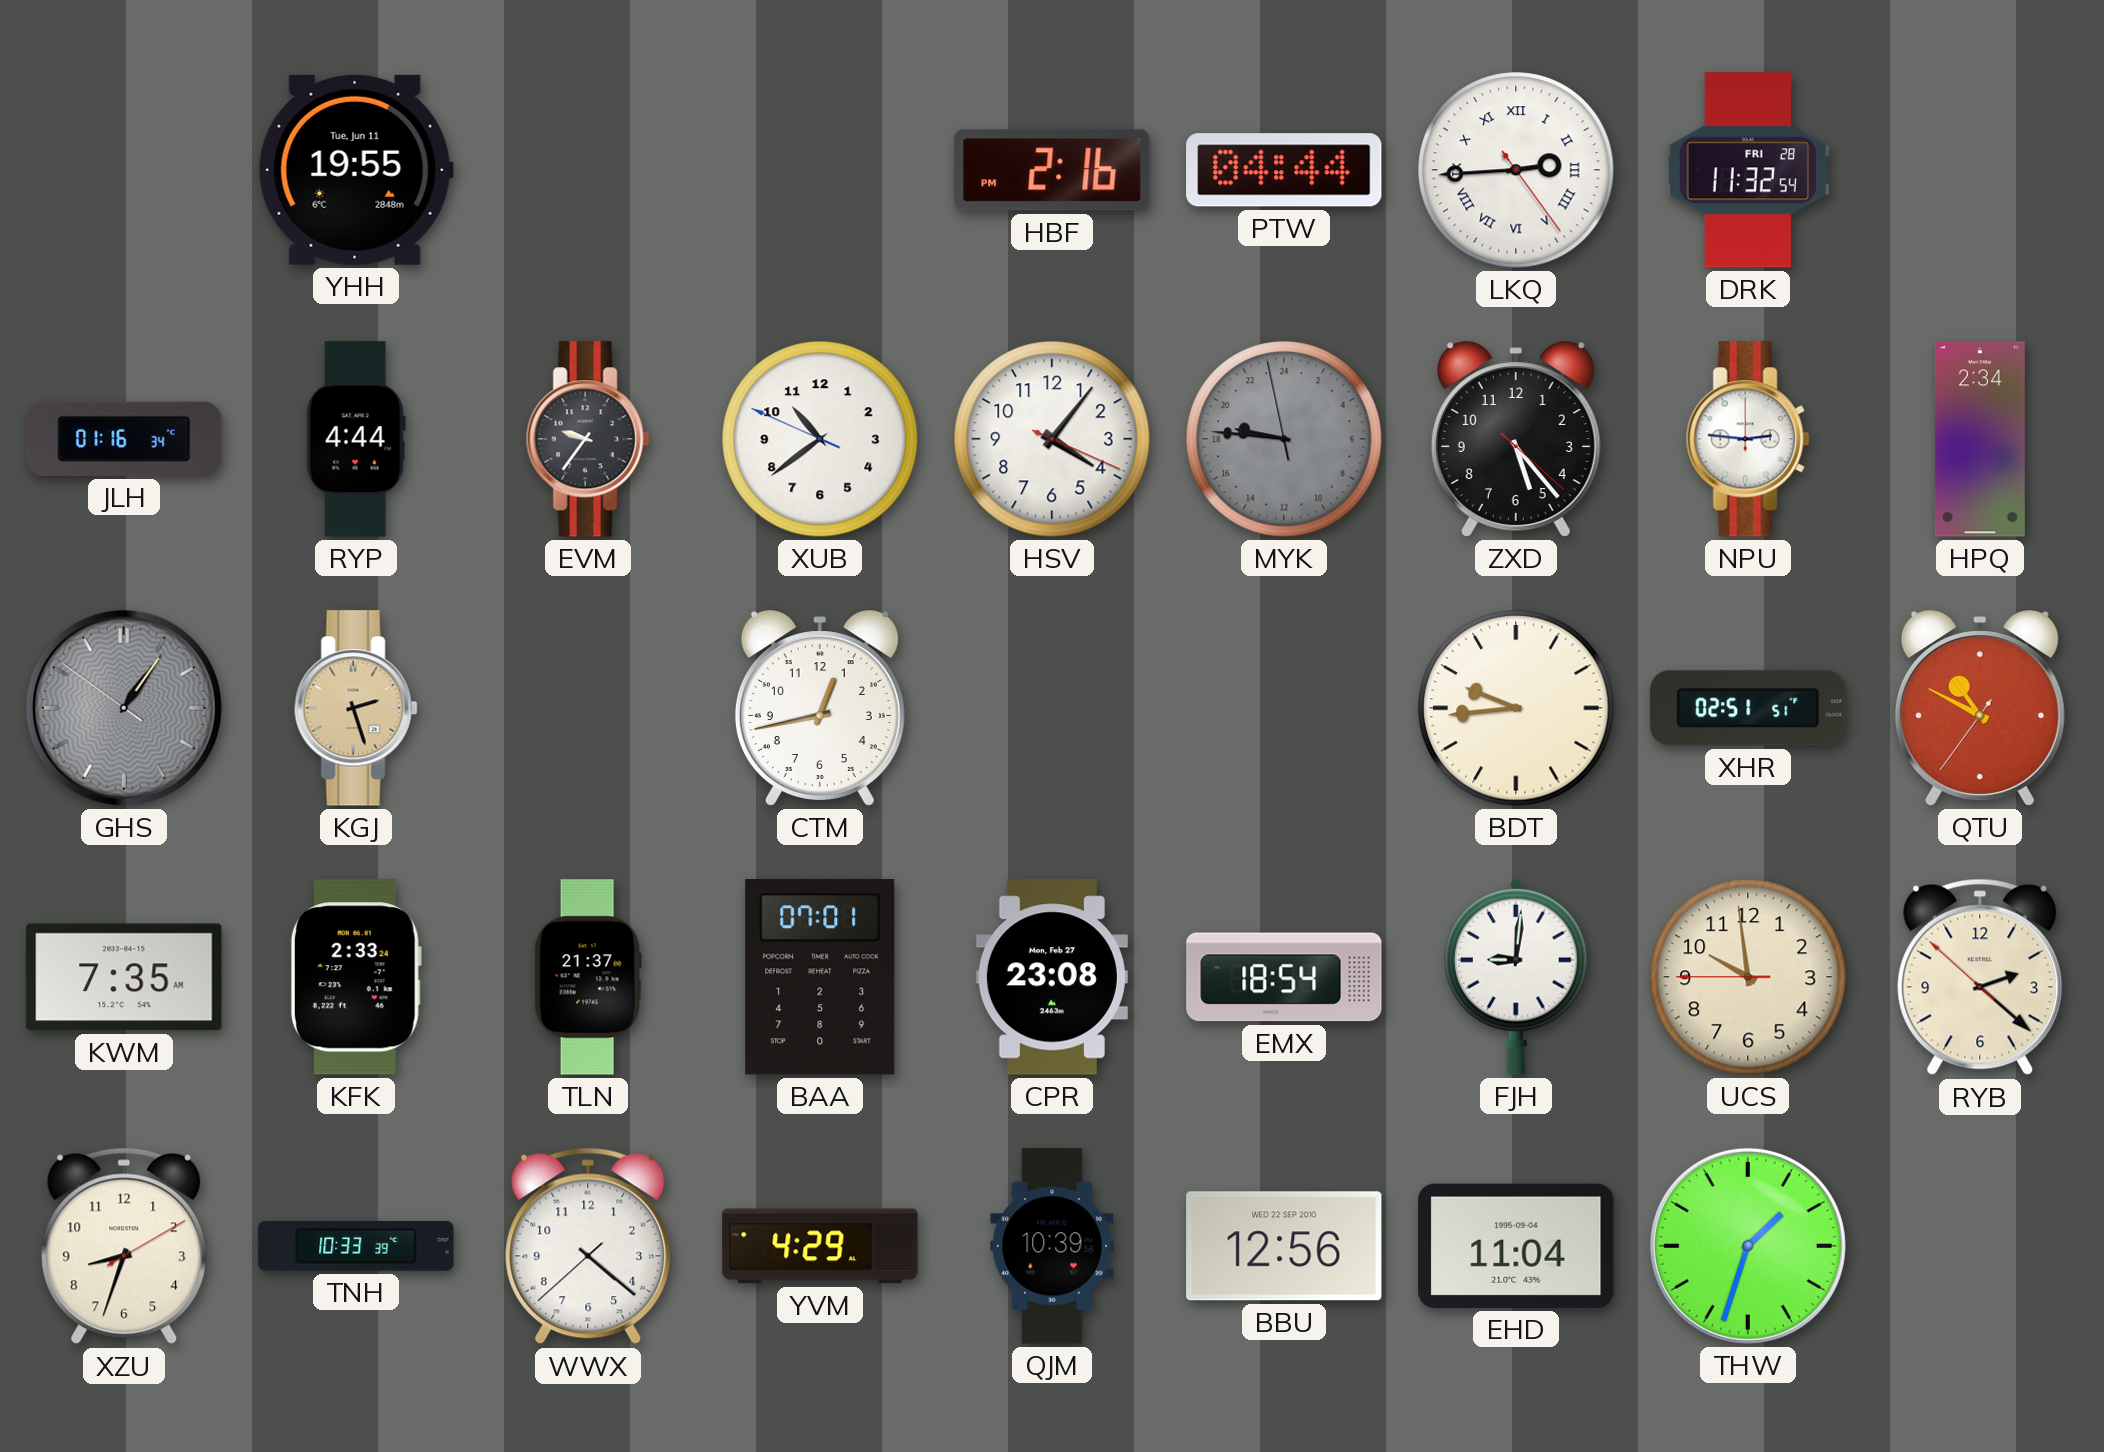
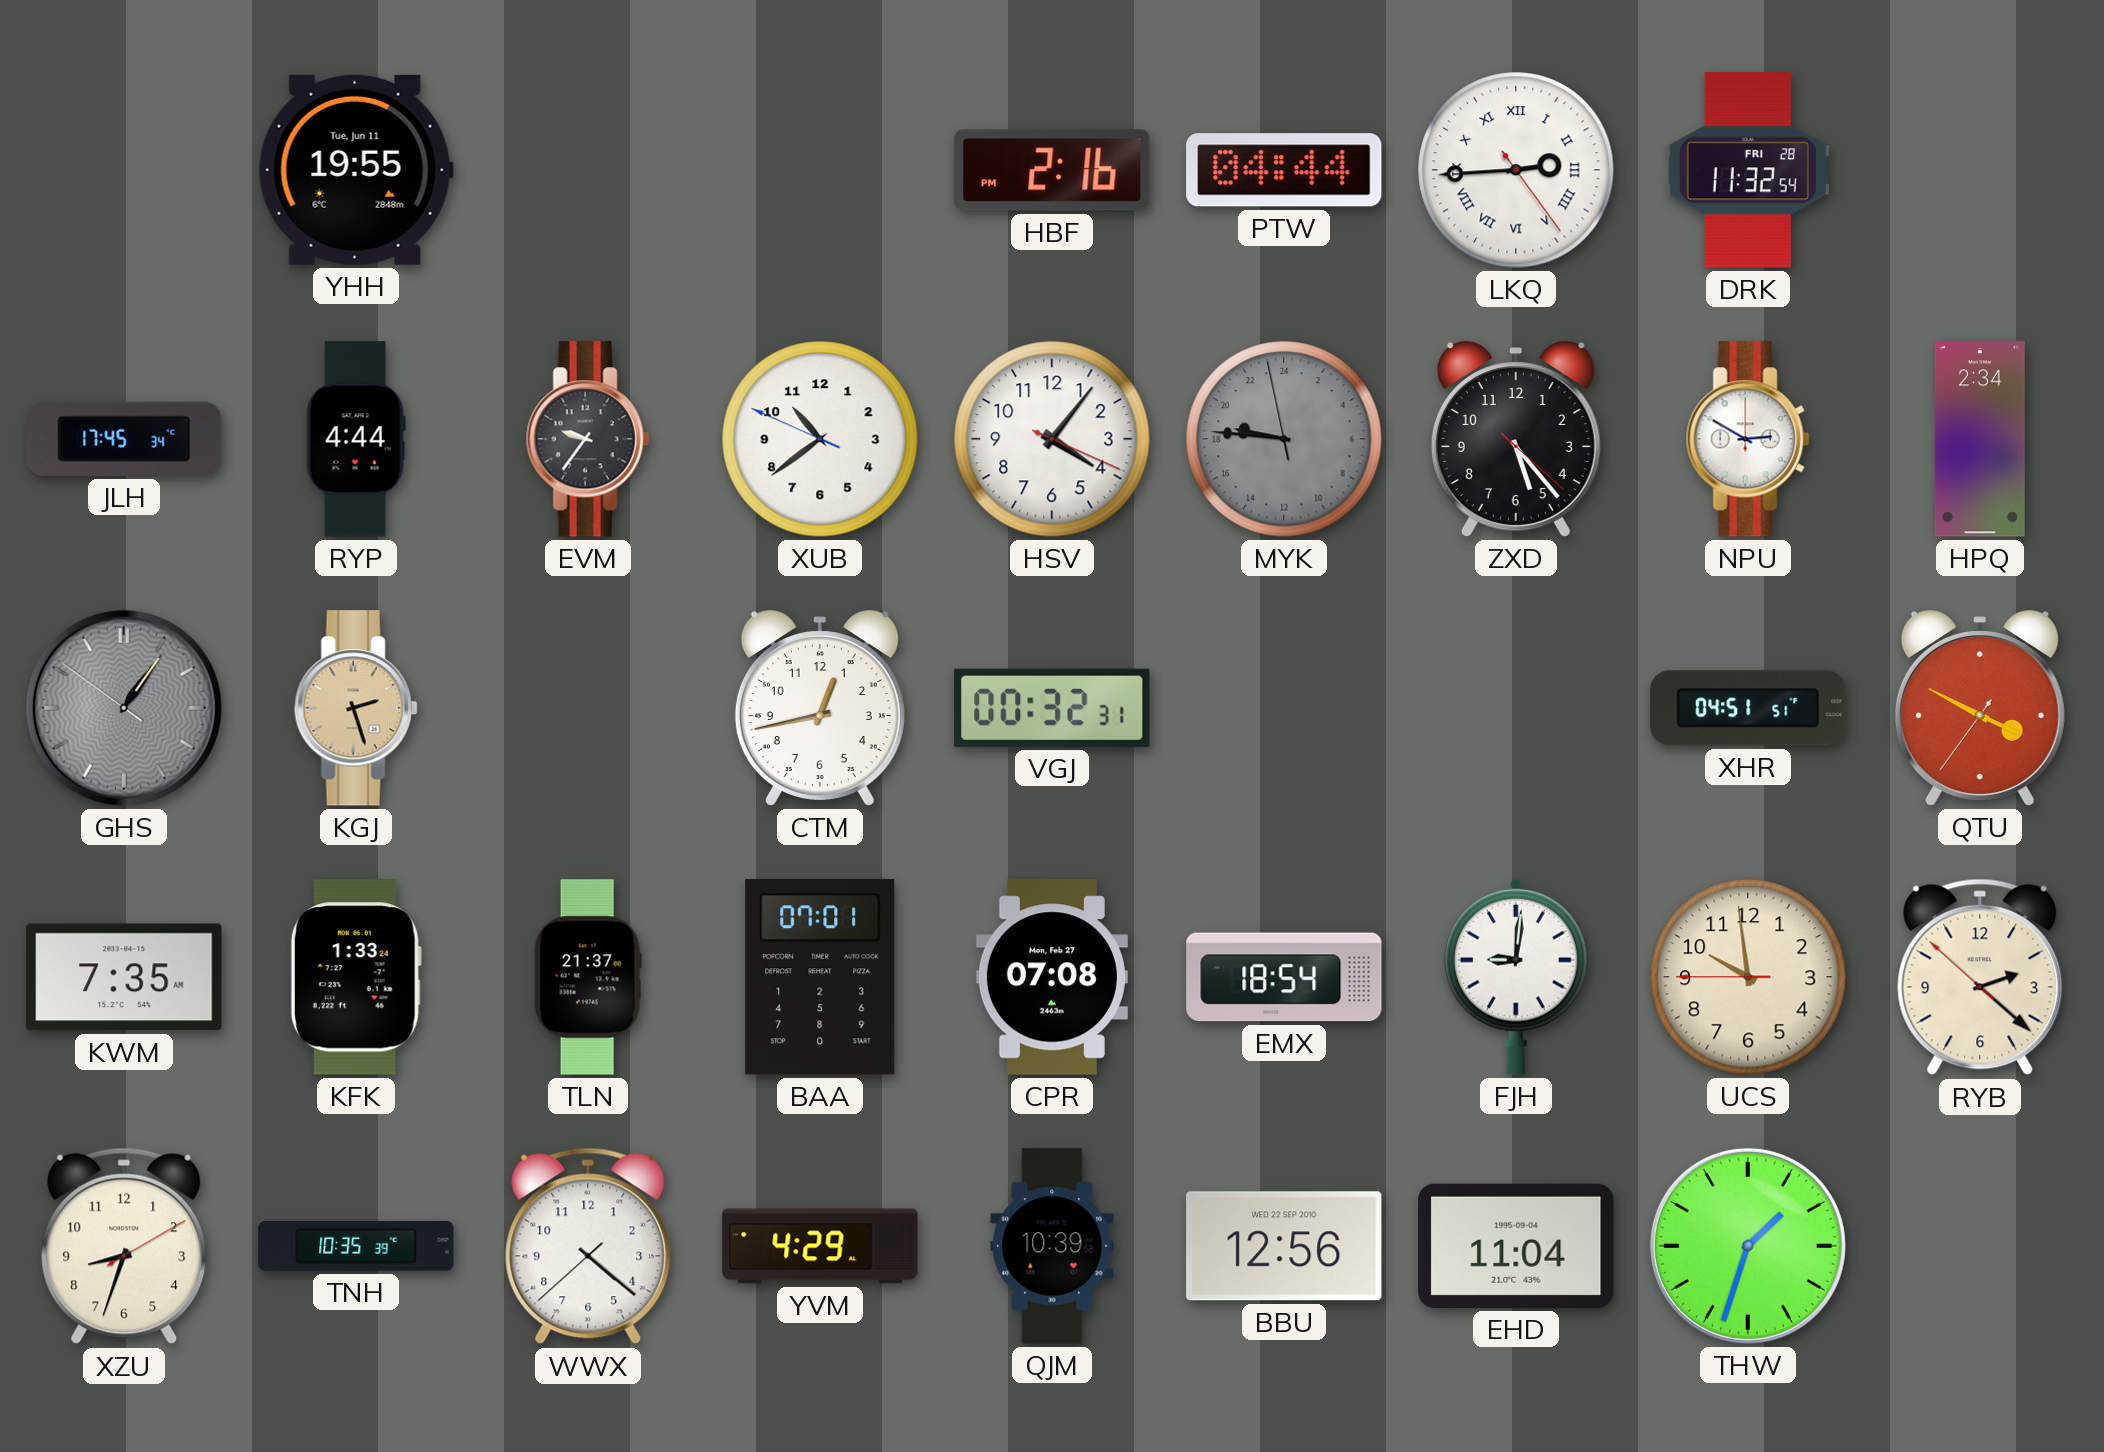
JLH: 01:16 -> 17:45
NPU: 2:46 -> 2:50
VGJ: none -> 00:32
BDT: 9:44 -> none
XHR: 02:51 -> 04:51
QTU: 10:49 -> 3:49
KFK: 2:33 -> 1:33
CPR: 23:08 -> 07:08
TNH: 10:33 -> 10:35
